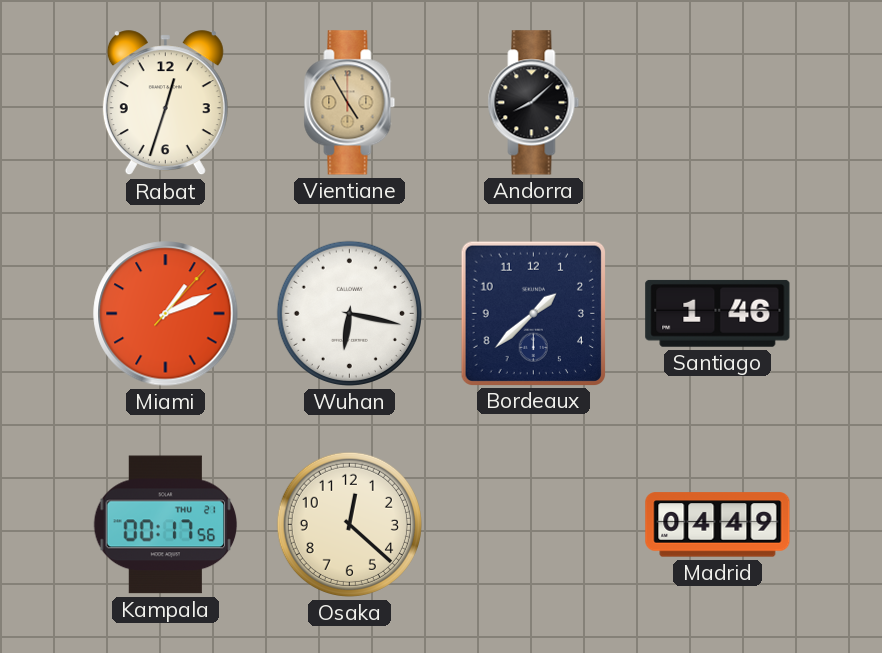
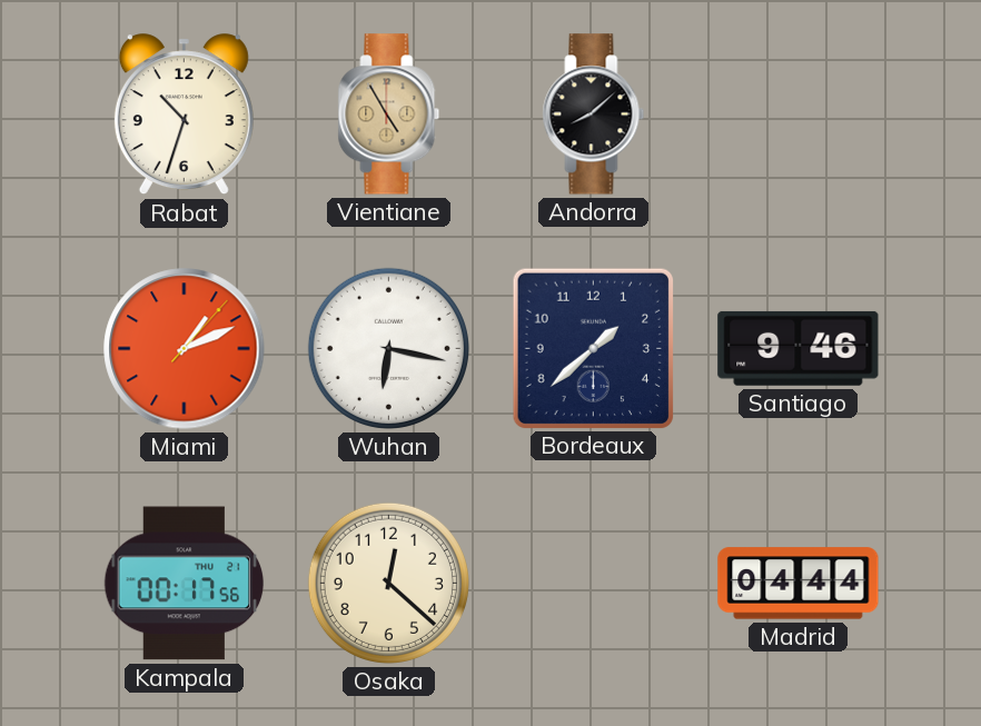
Rabat: 12:33 -> 10:33
Santiago: 1:46 -> 9:46
Madrid: 04:49 -> 04:44
